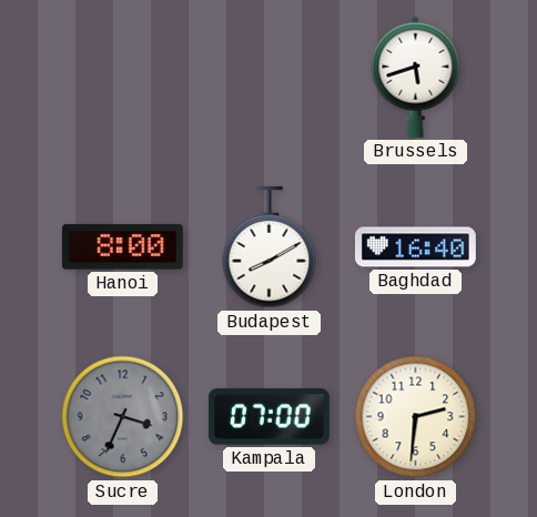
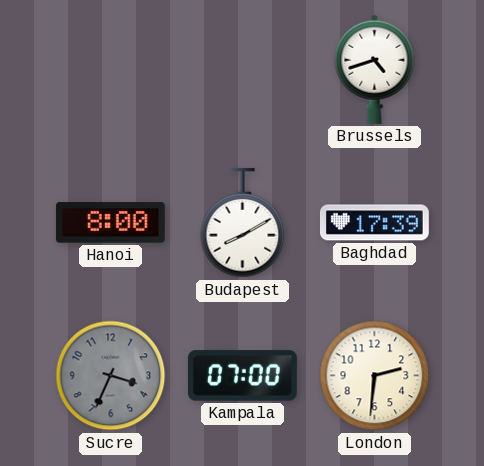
Brussels: 5:42 -> 4:42
Baghdad: 16:40 -> 17:39
